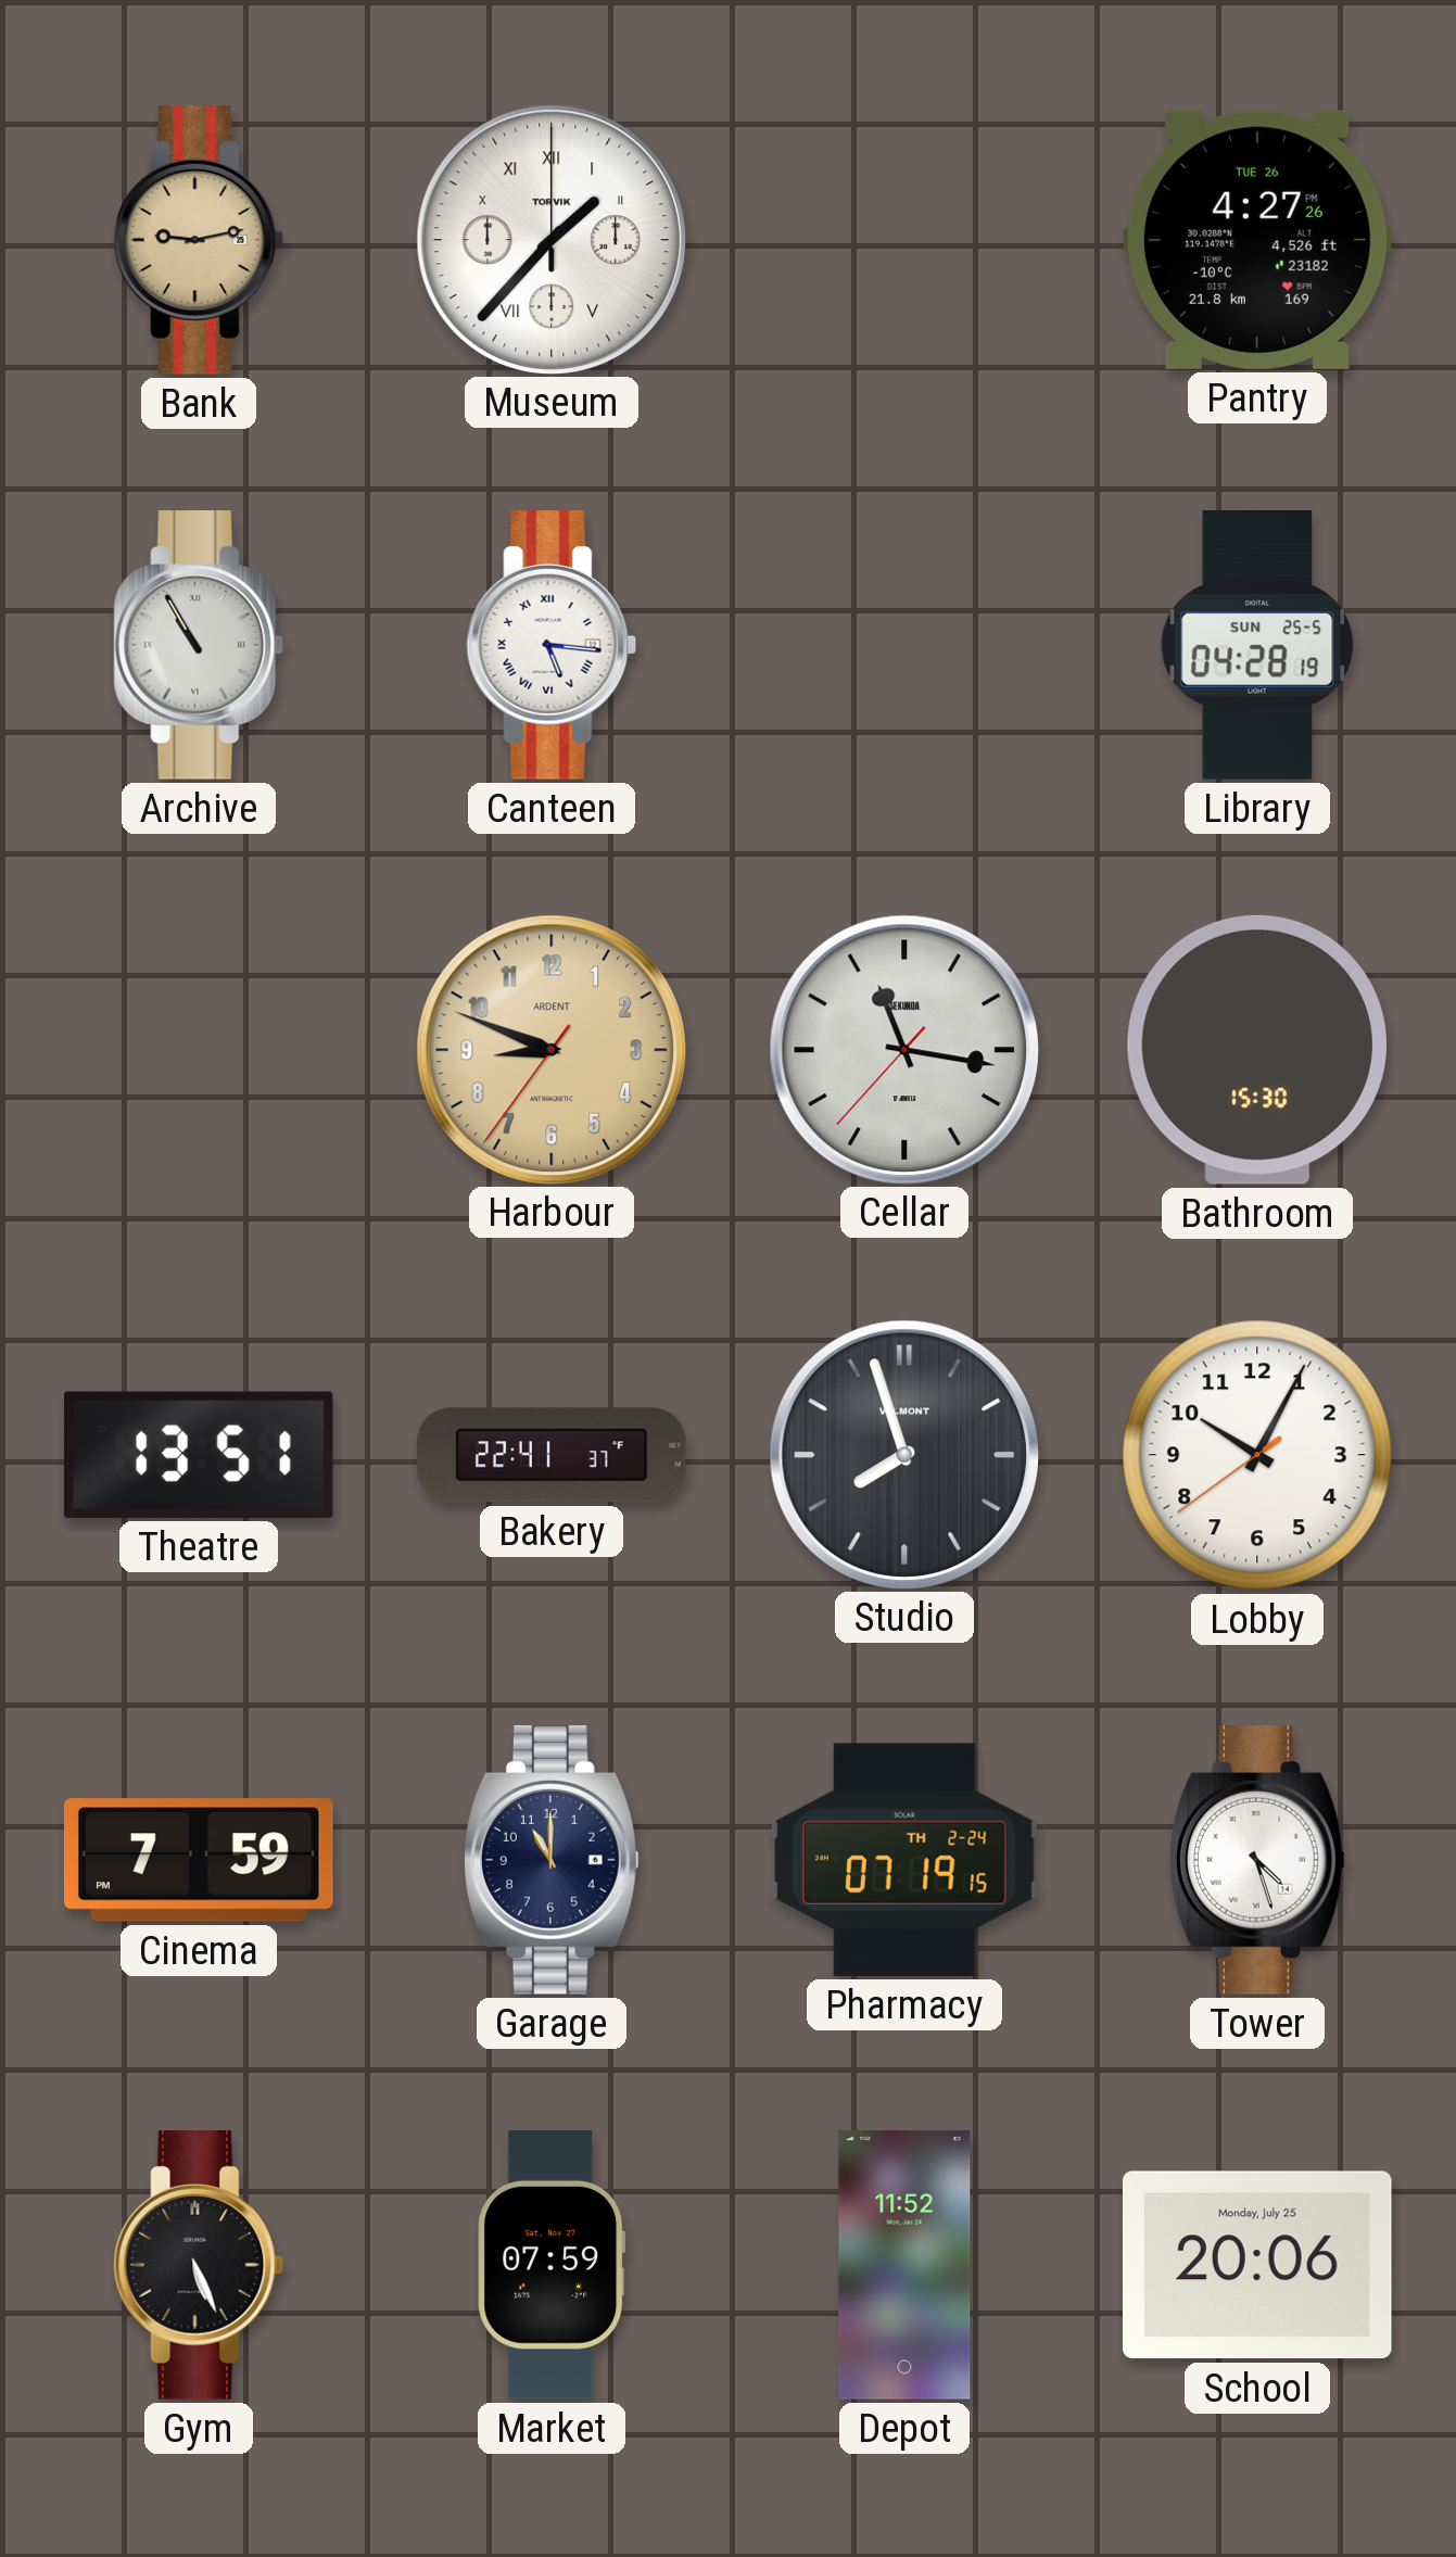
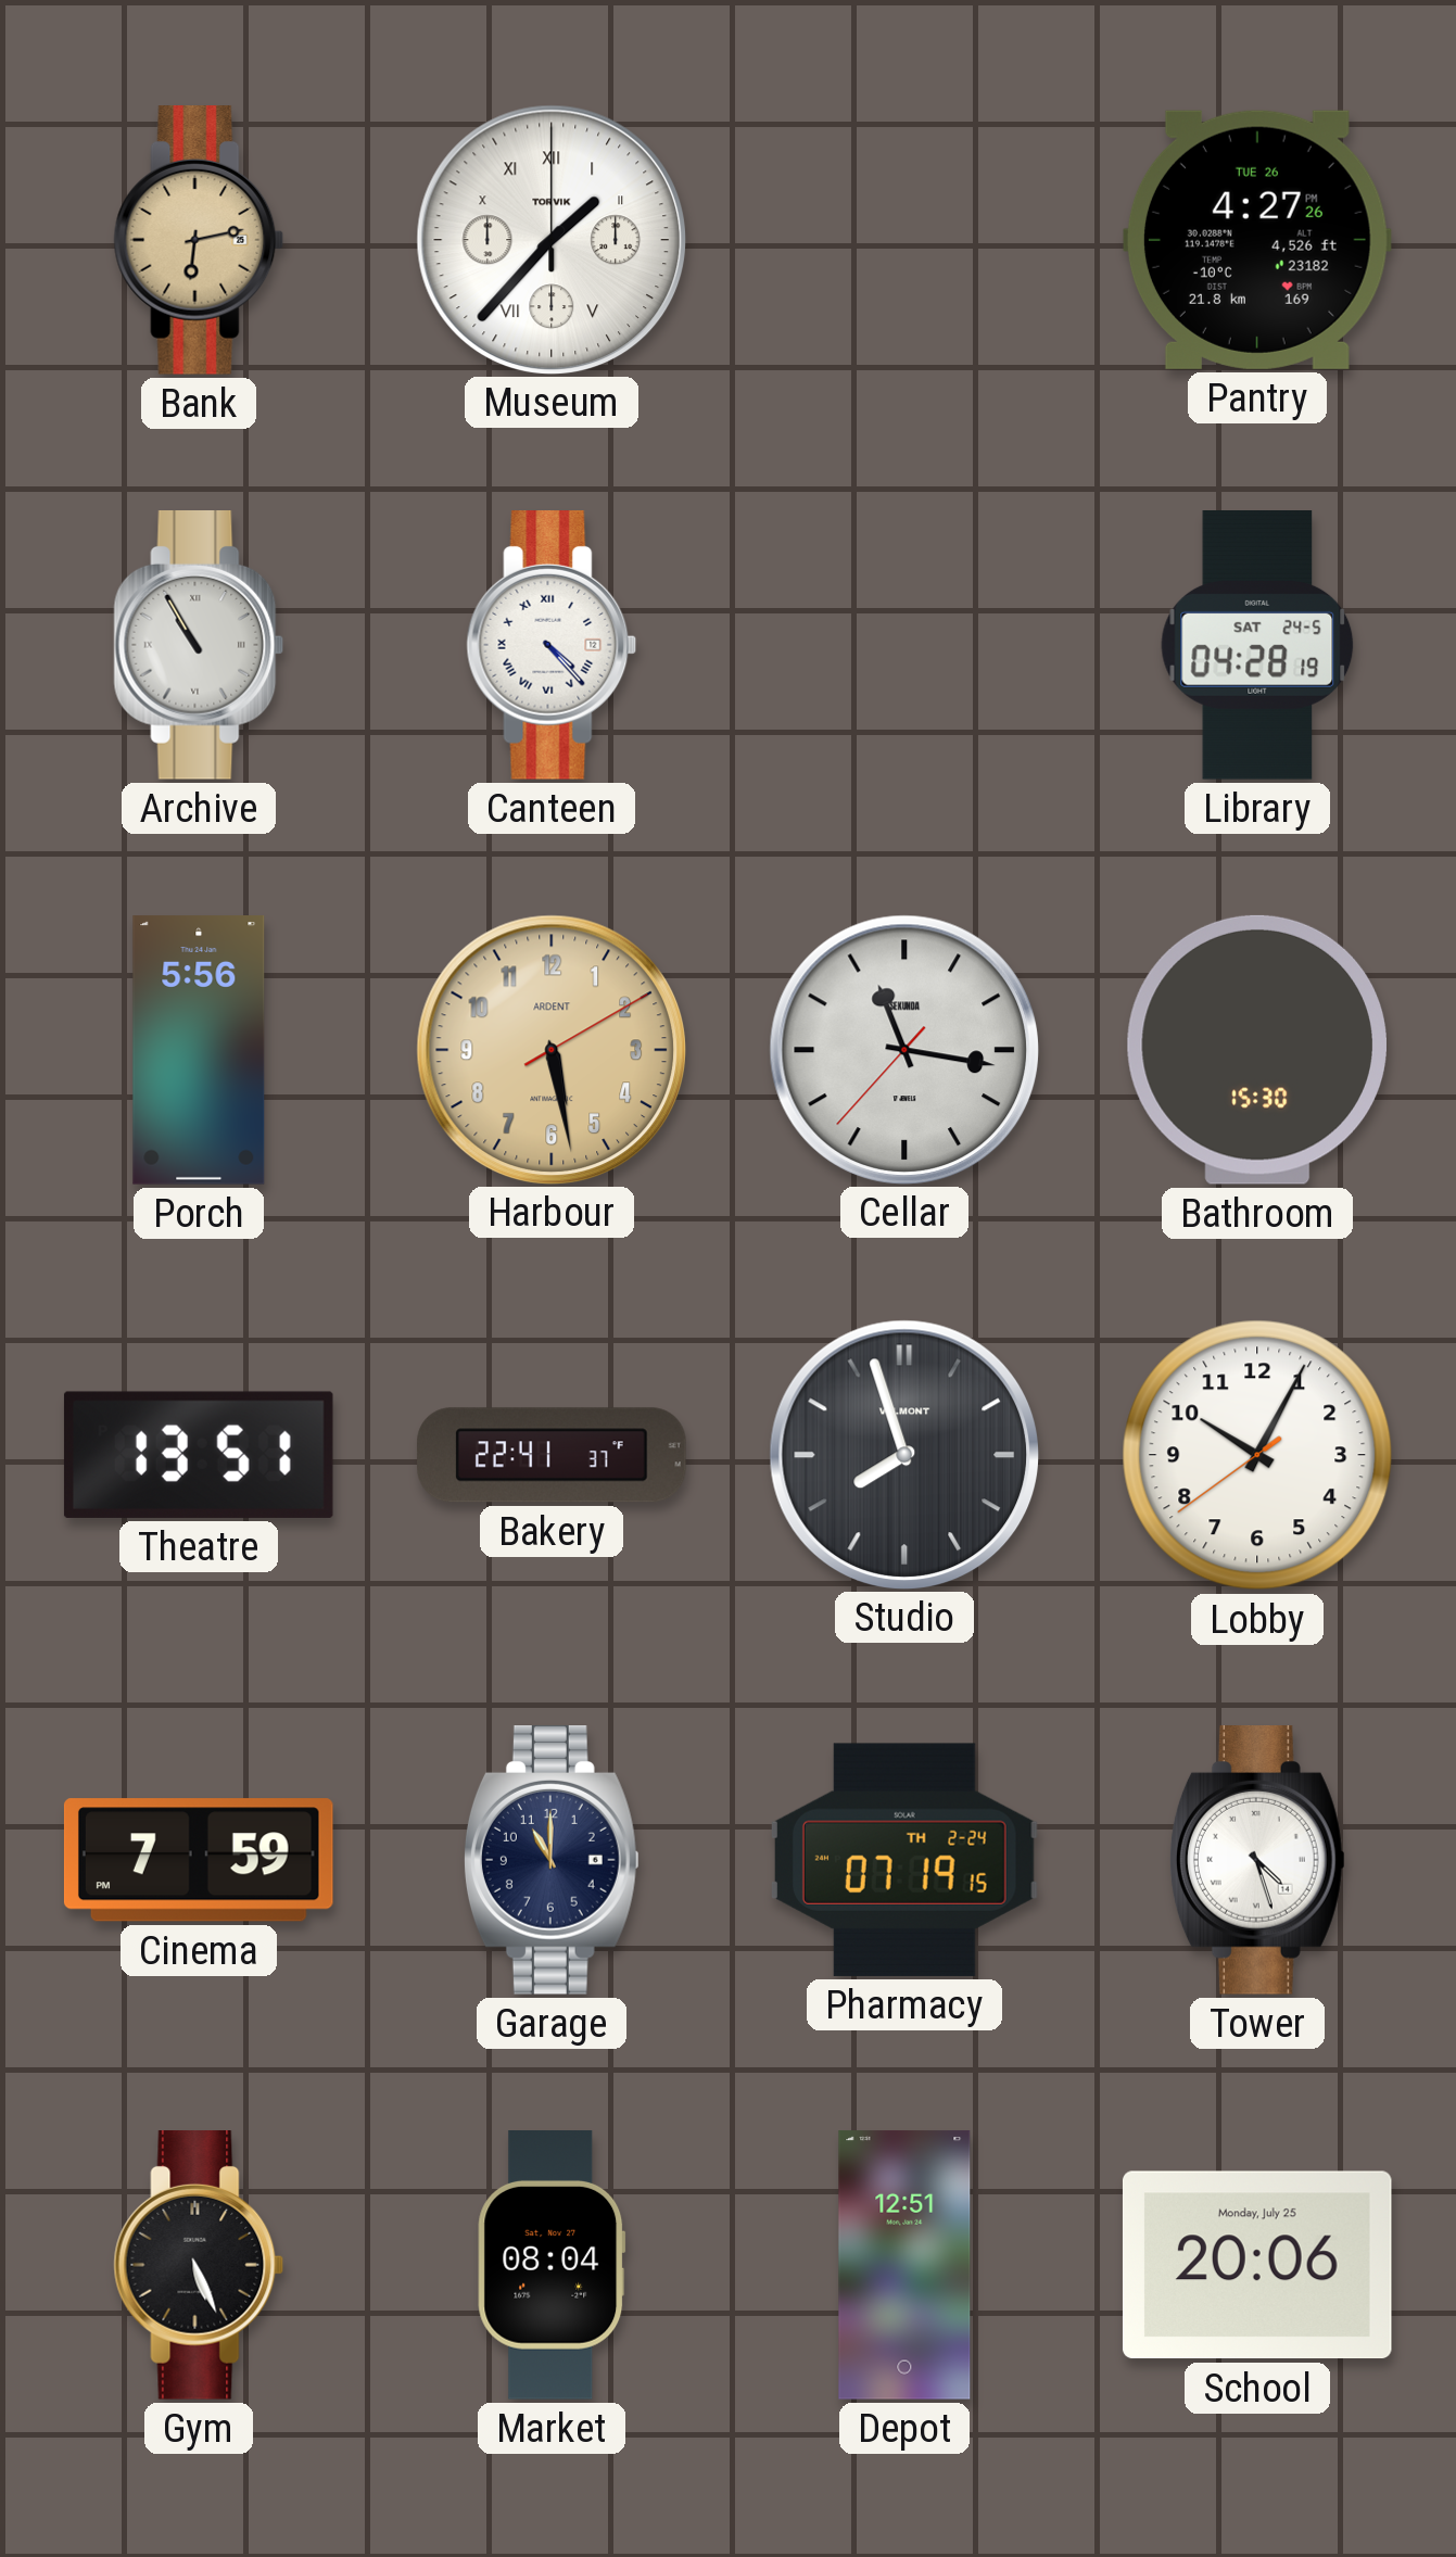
Bank: 9:13 -> 6:13
Canteen: 5:16 -> 4:23
Library date: SUN 25-5 -> SAT 24-5
Porch: none -> 5:56
Harbour: 8:48 -> 5:28
Market: 07:59 -> 08:04
Depot: 11:52 -> 12:51
